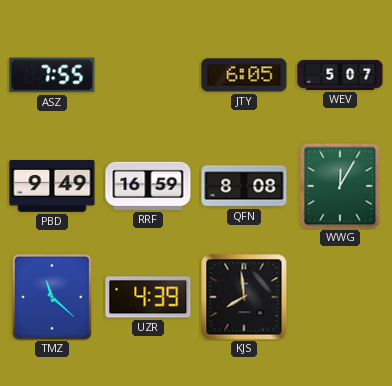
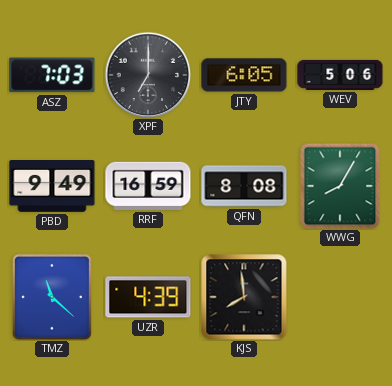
ASZ: 7:55 -> 7:03
XPF: none -> 7:00
WEV: 5:07 -> 5:06
WWG: 12:05 -> 8:05
